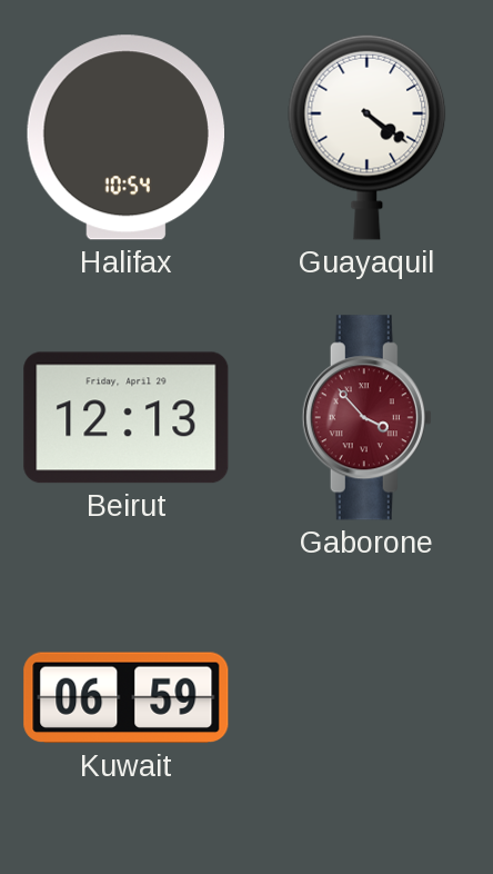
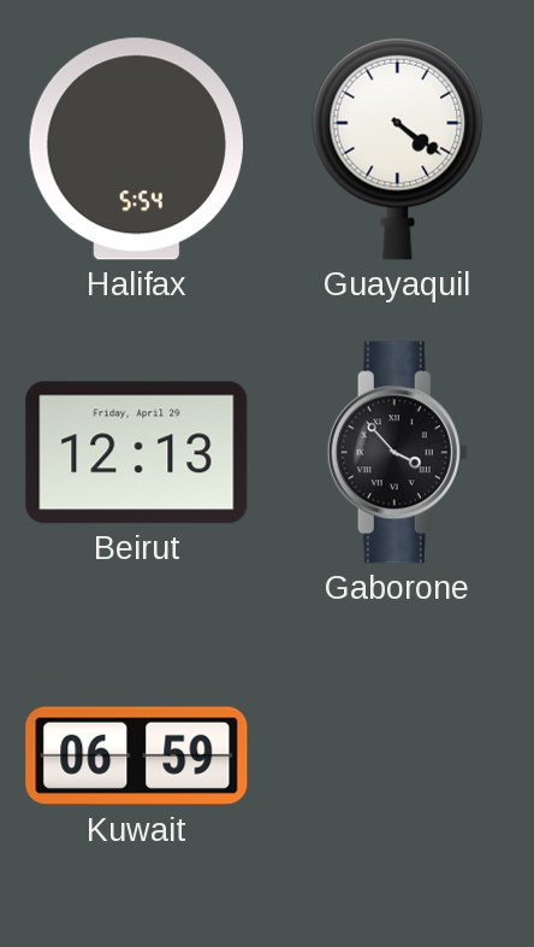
Halifax: 10:54 -> 5:54
Gaborone dial: burgundy -> black
